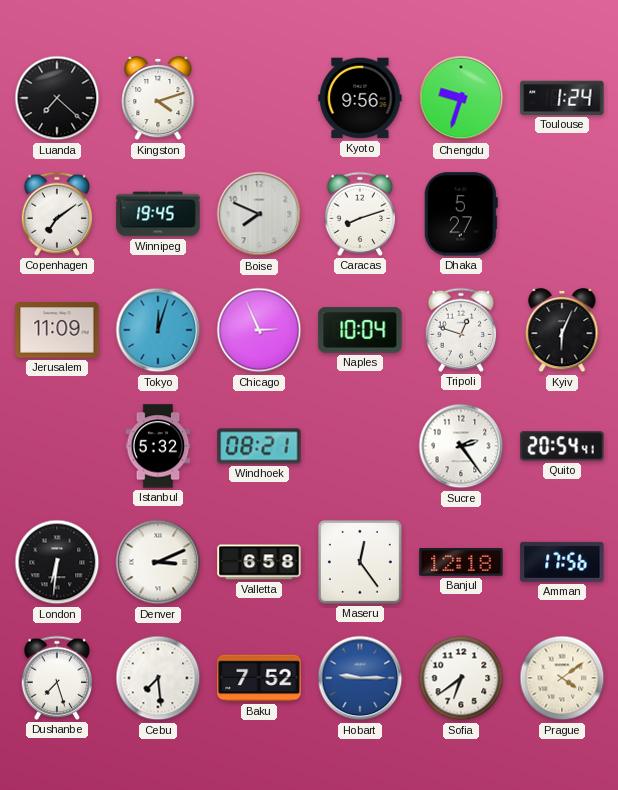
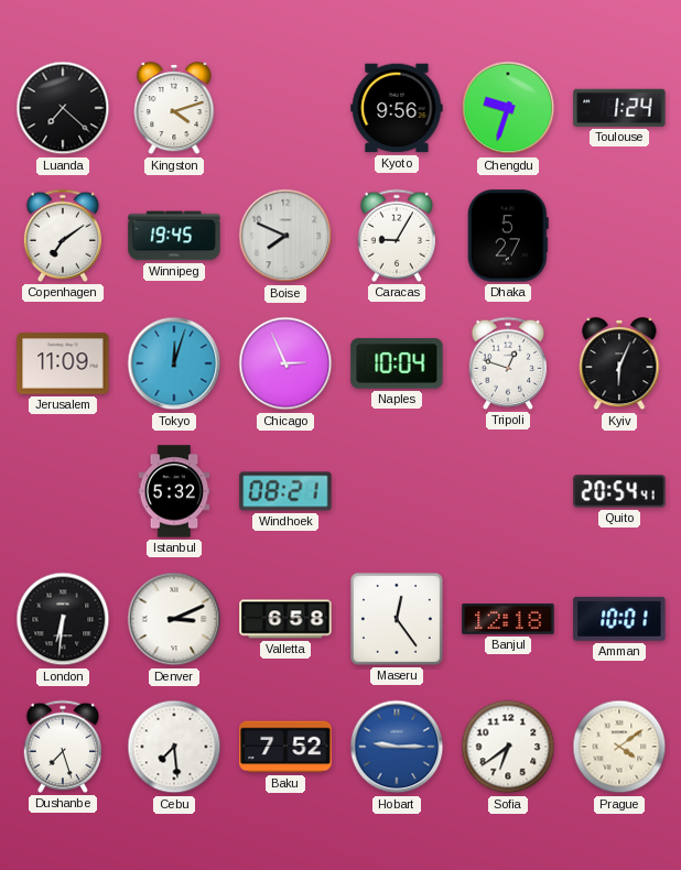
Caracas: 8:12 -> 9:05
Sucre: 2:24 -> none
Amman: 17:56 -> 10:01
